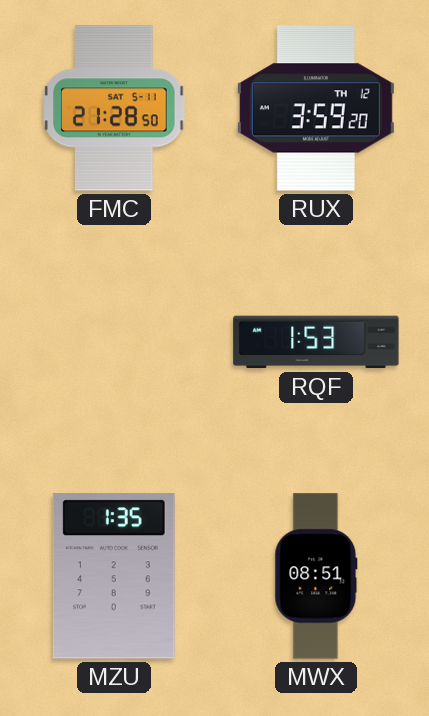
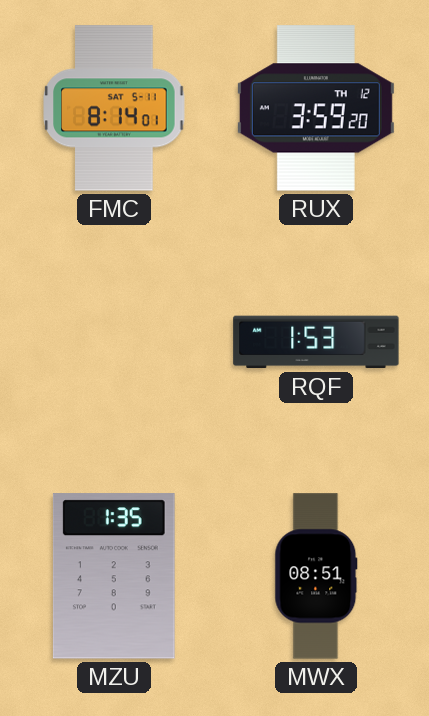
FMC: 21:28 -> 8:14
